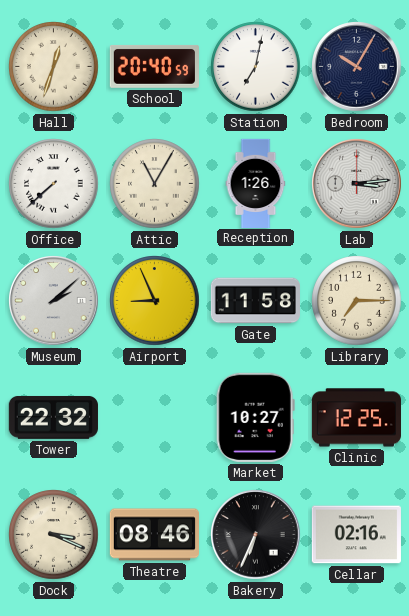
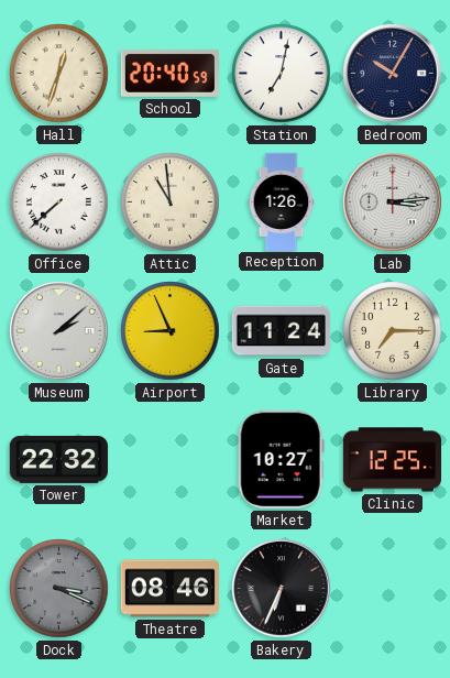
Attic: 11:05 -> 10:59
Gate: 11:58 -> 11:24
Dock dial: cream -> grey
Cellar: 02:16 -> none
